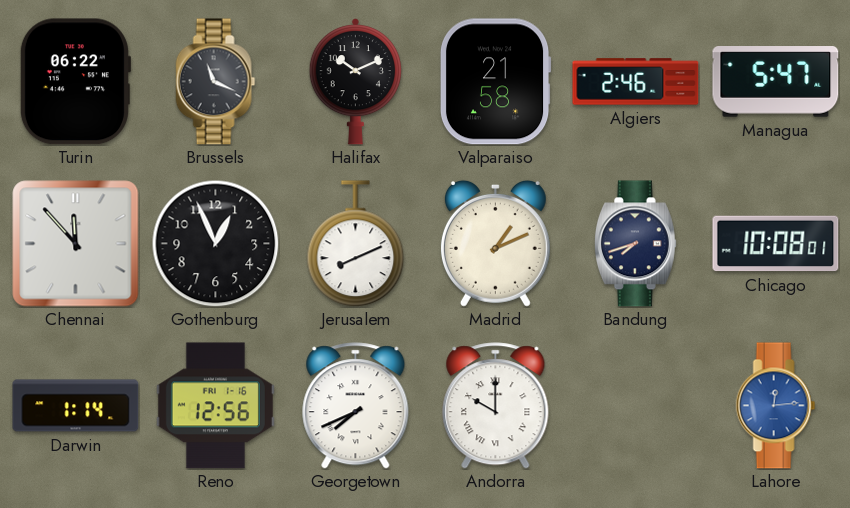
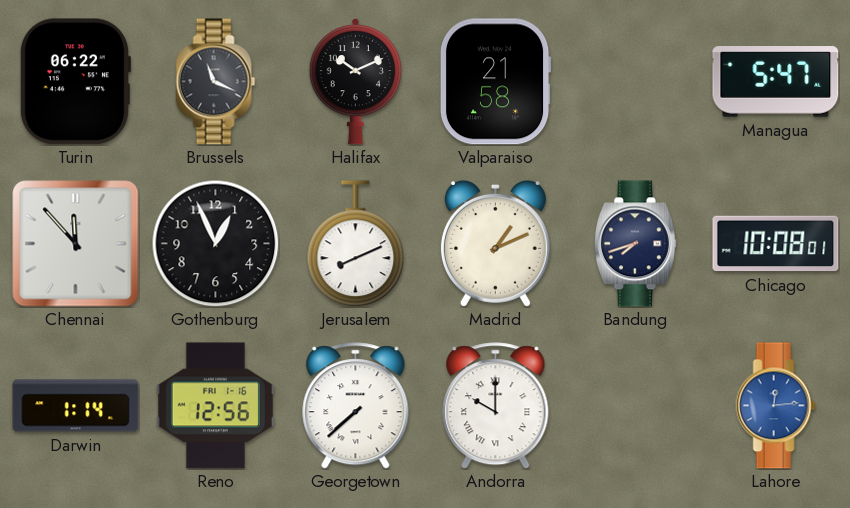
Algiers: 2:46 -> none
Georgetown: 7:41 -> 7:38
